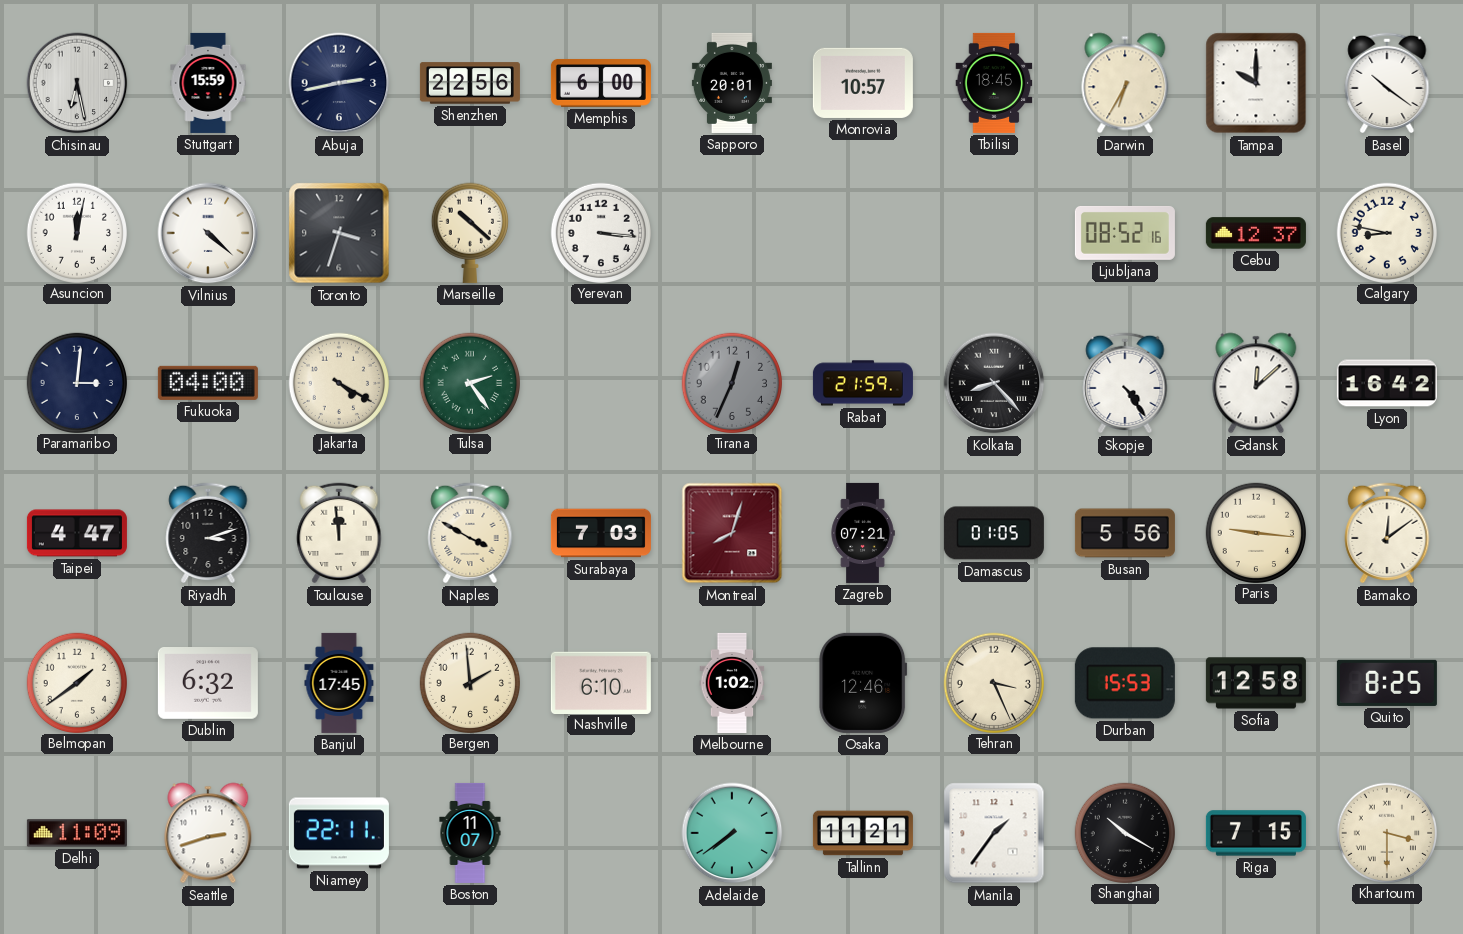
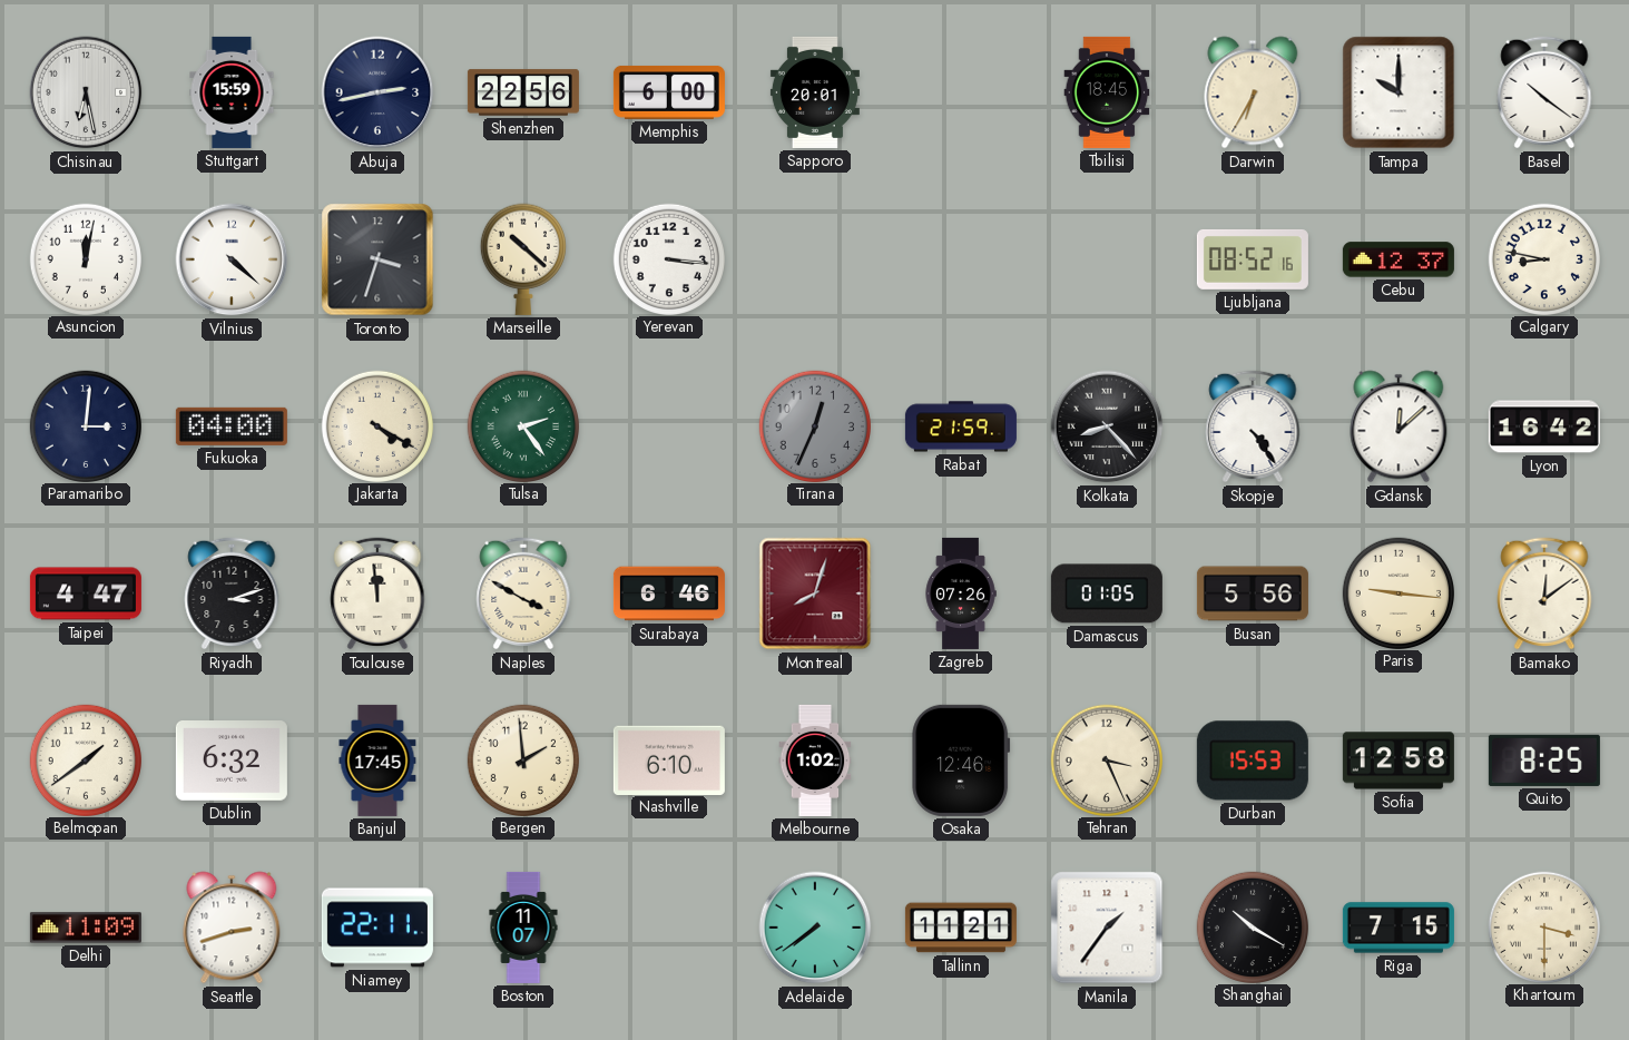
Monrovia: 10:57 -> none
Surabaya: 7:03 -> 6:46
Zagreb: 07:21 -> 07:26
